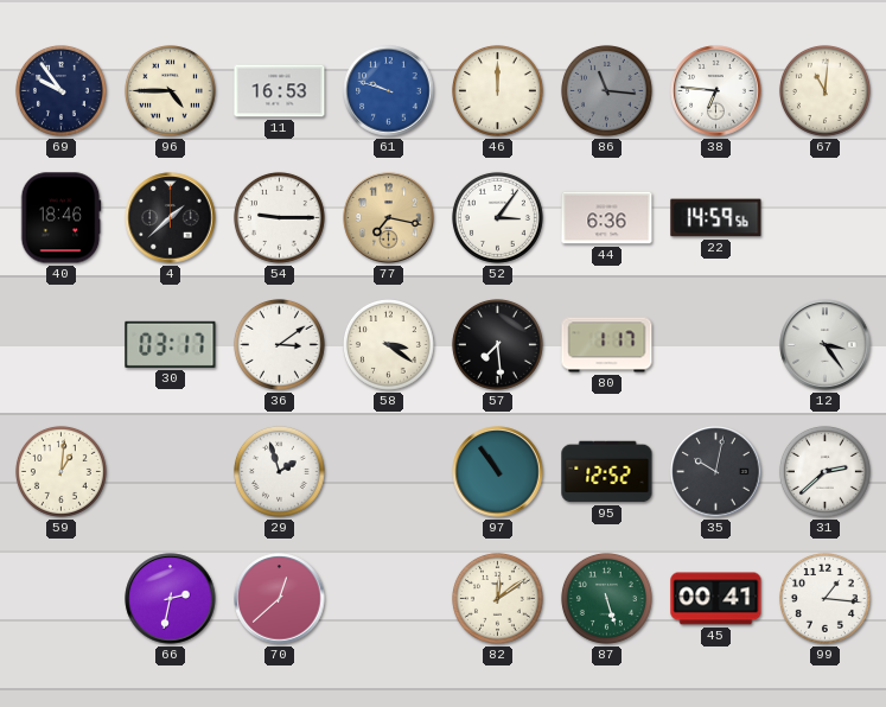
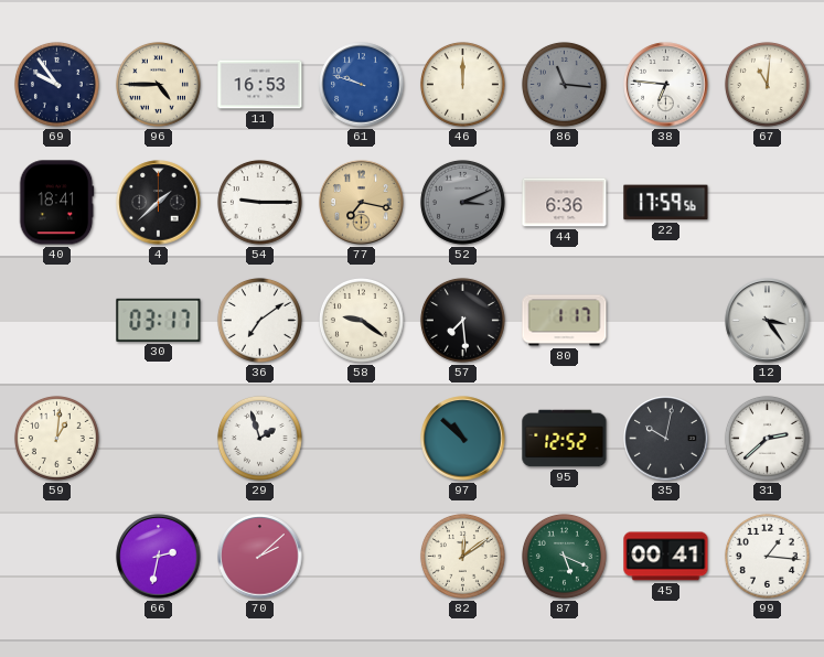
40: 18:46 -> 18:41
52: 3:06 -> 3:11
52 dial: white -> grey
22: 14:59 -> 17:59
36: 3:09 -> 7:09
58: 3:21 -> 9:21
97: 10:54 -> 10:52
70: 12:38 -> 2:08
87: 5:27 -> 5:19
